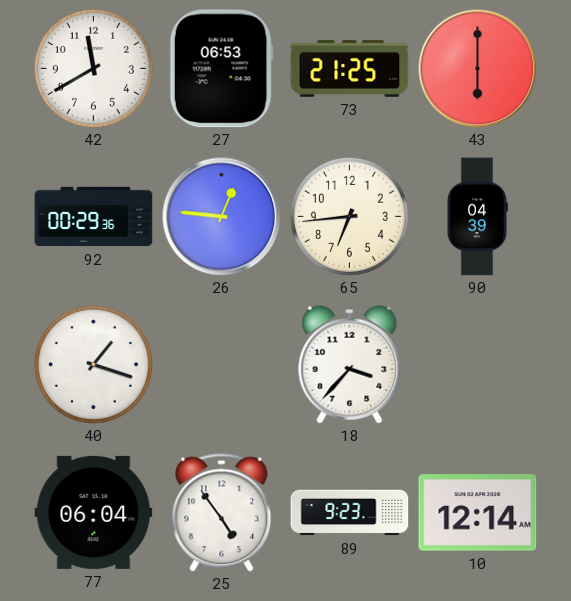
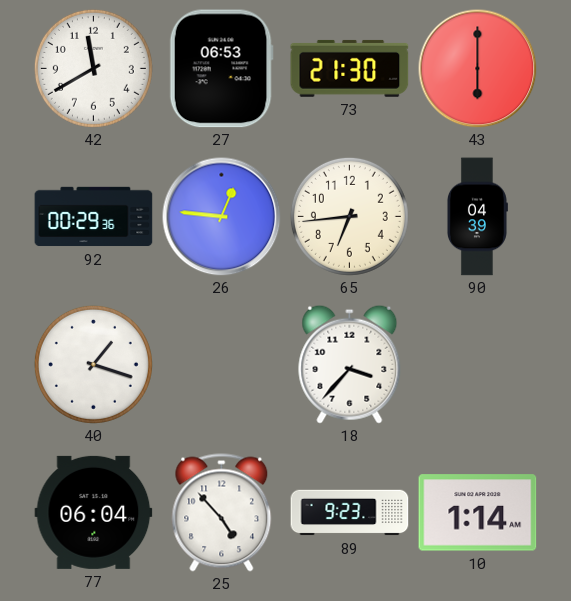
73: 21:25 -> 21:30
25: 4:54 -> 4:53
10: 12:14 -> 1:14
